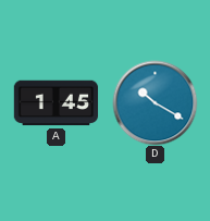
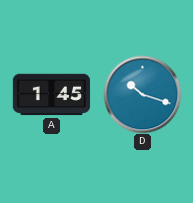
D: 10:20 -> 10:18
